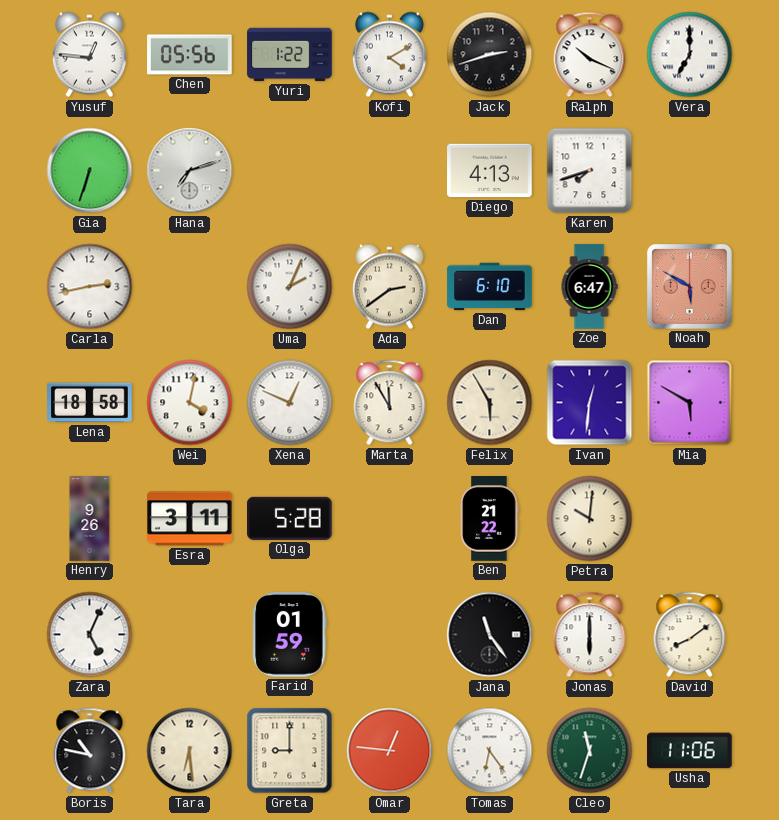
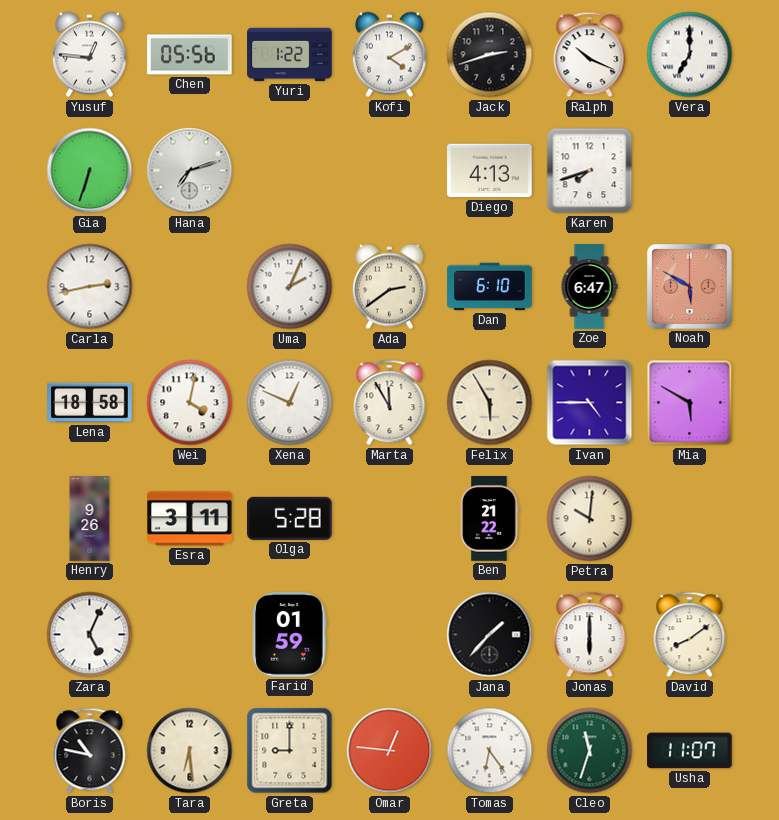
Ivan: 12:31 -> 4:45
Jana: 11:24 -> 1:37
Usha: 11:06 -> 11:07
